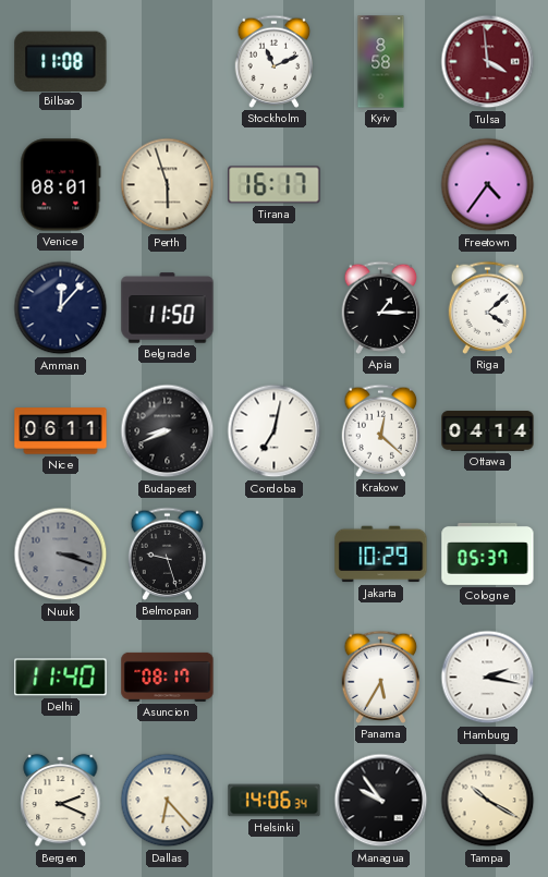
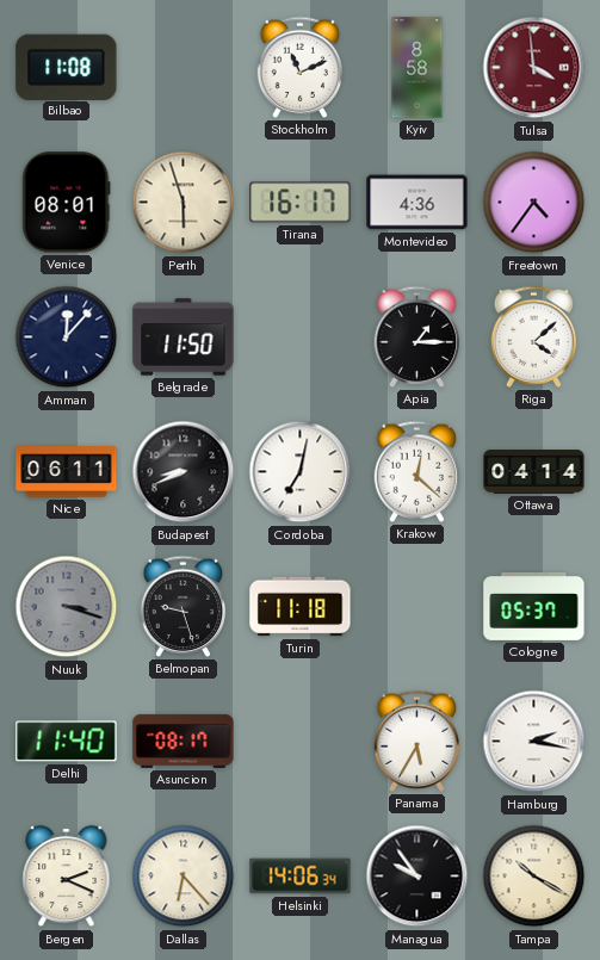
Montevideo: none -> 4:36
Turin: none -> 11:18
Jakarta: 10:29 -> none
